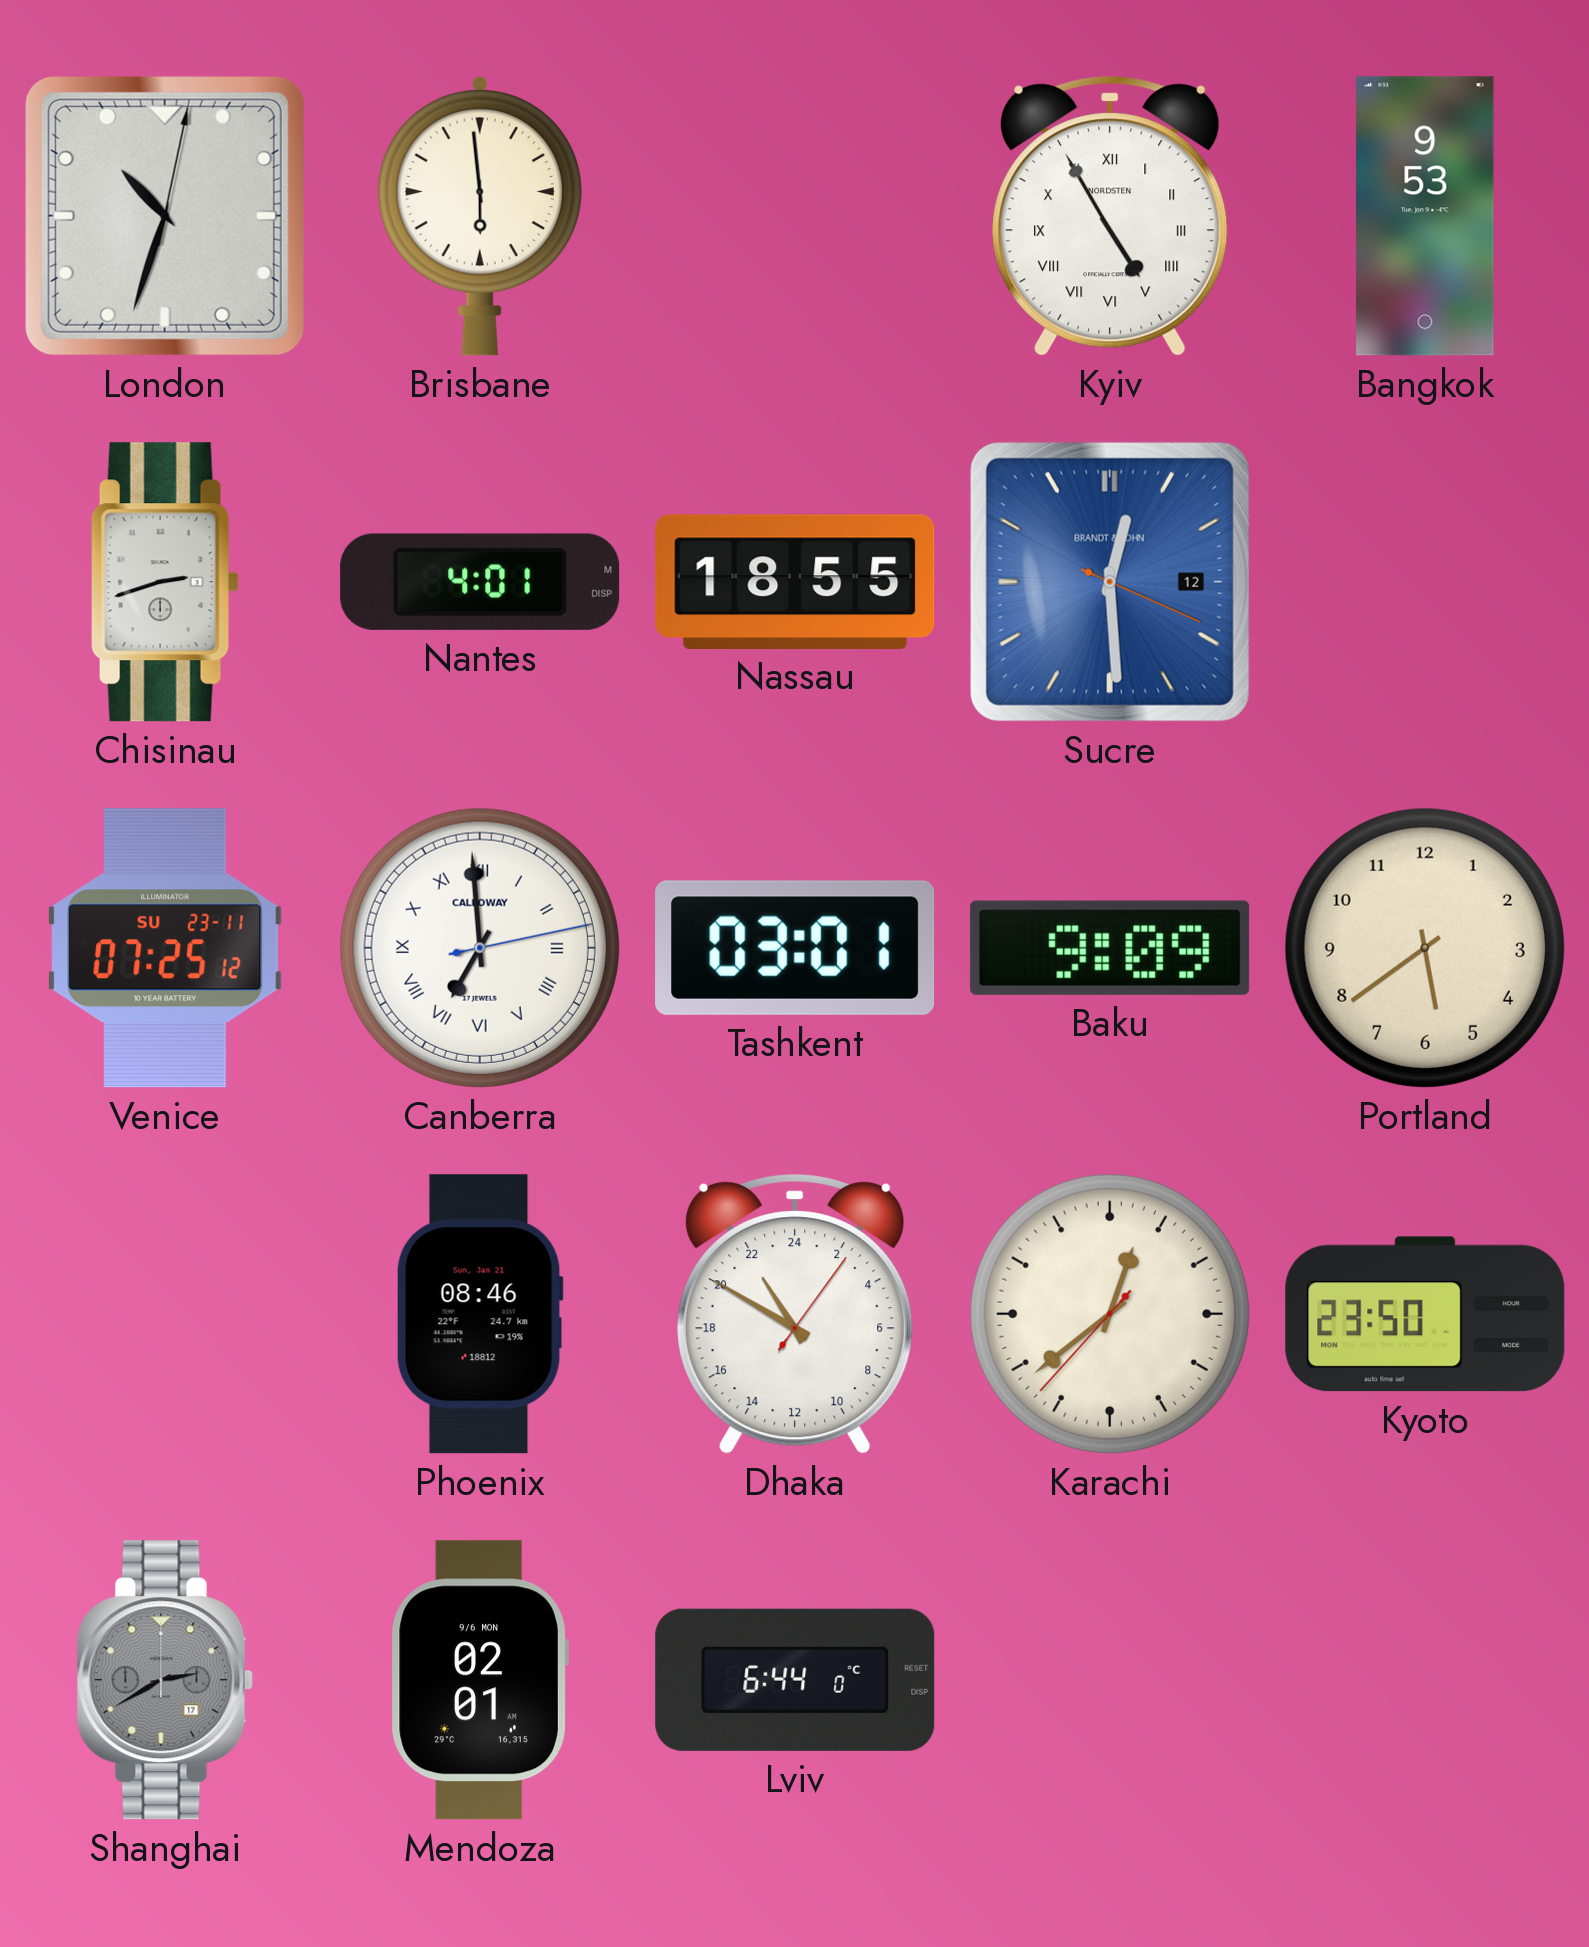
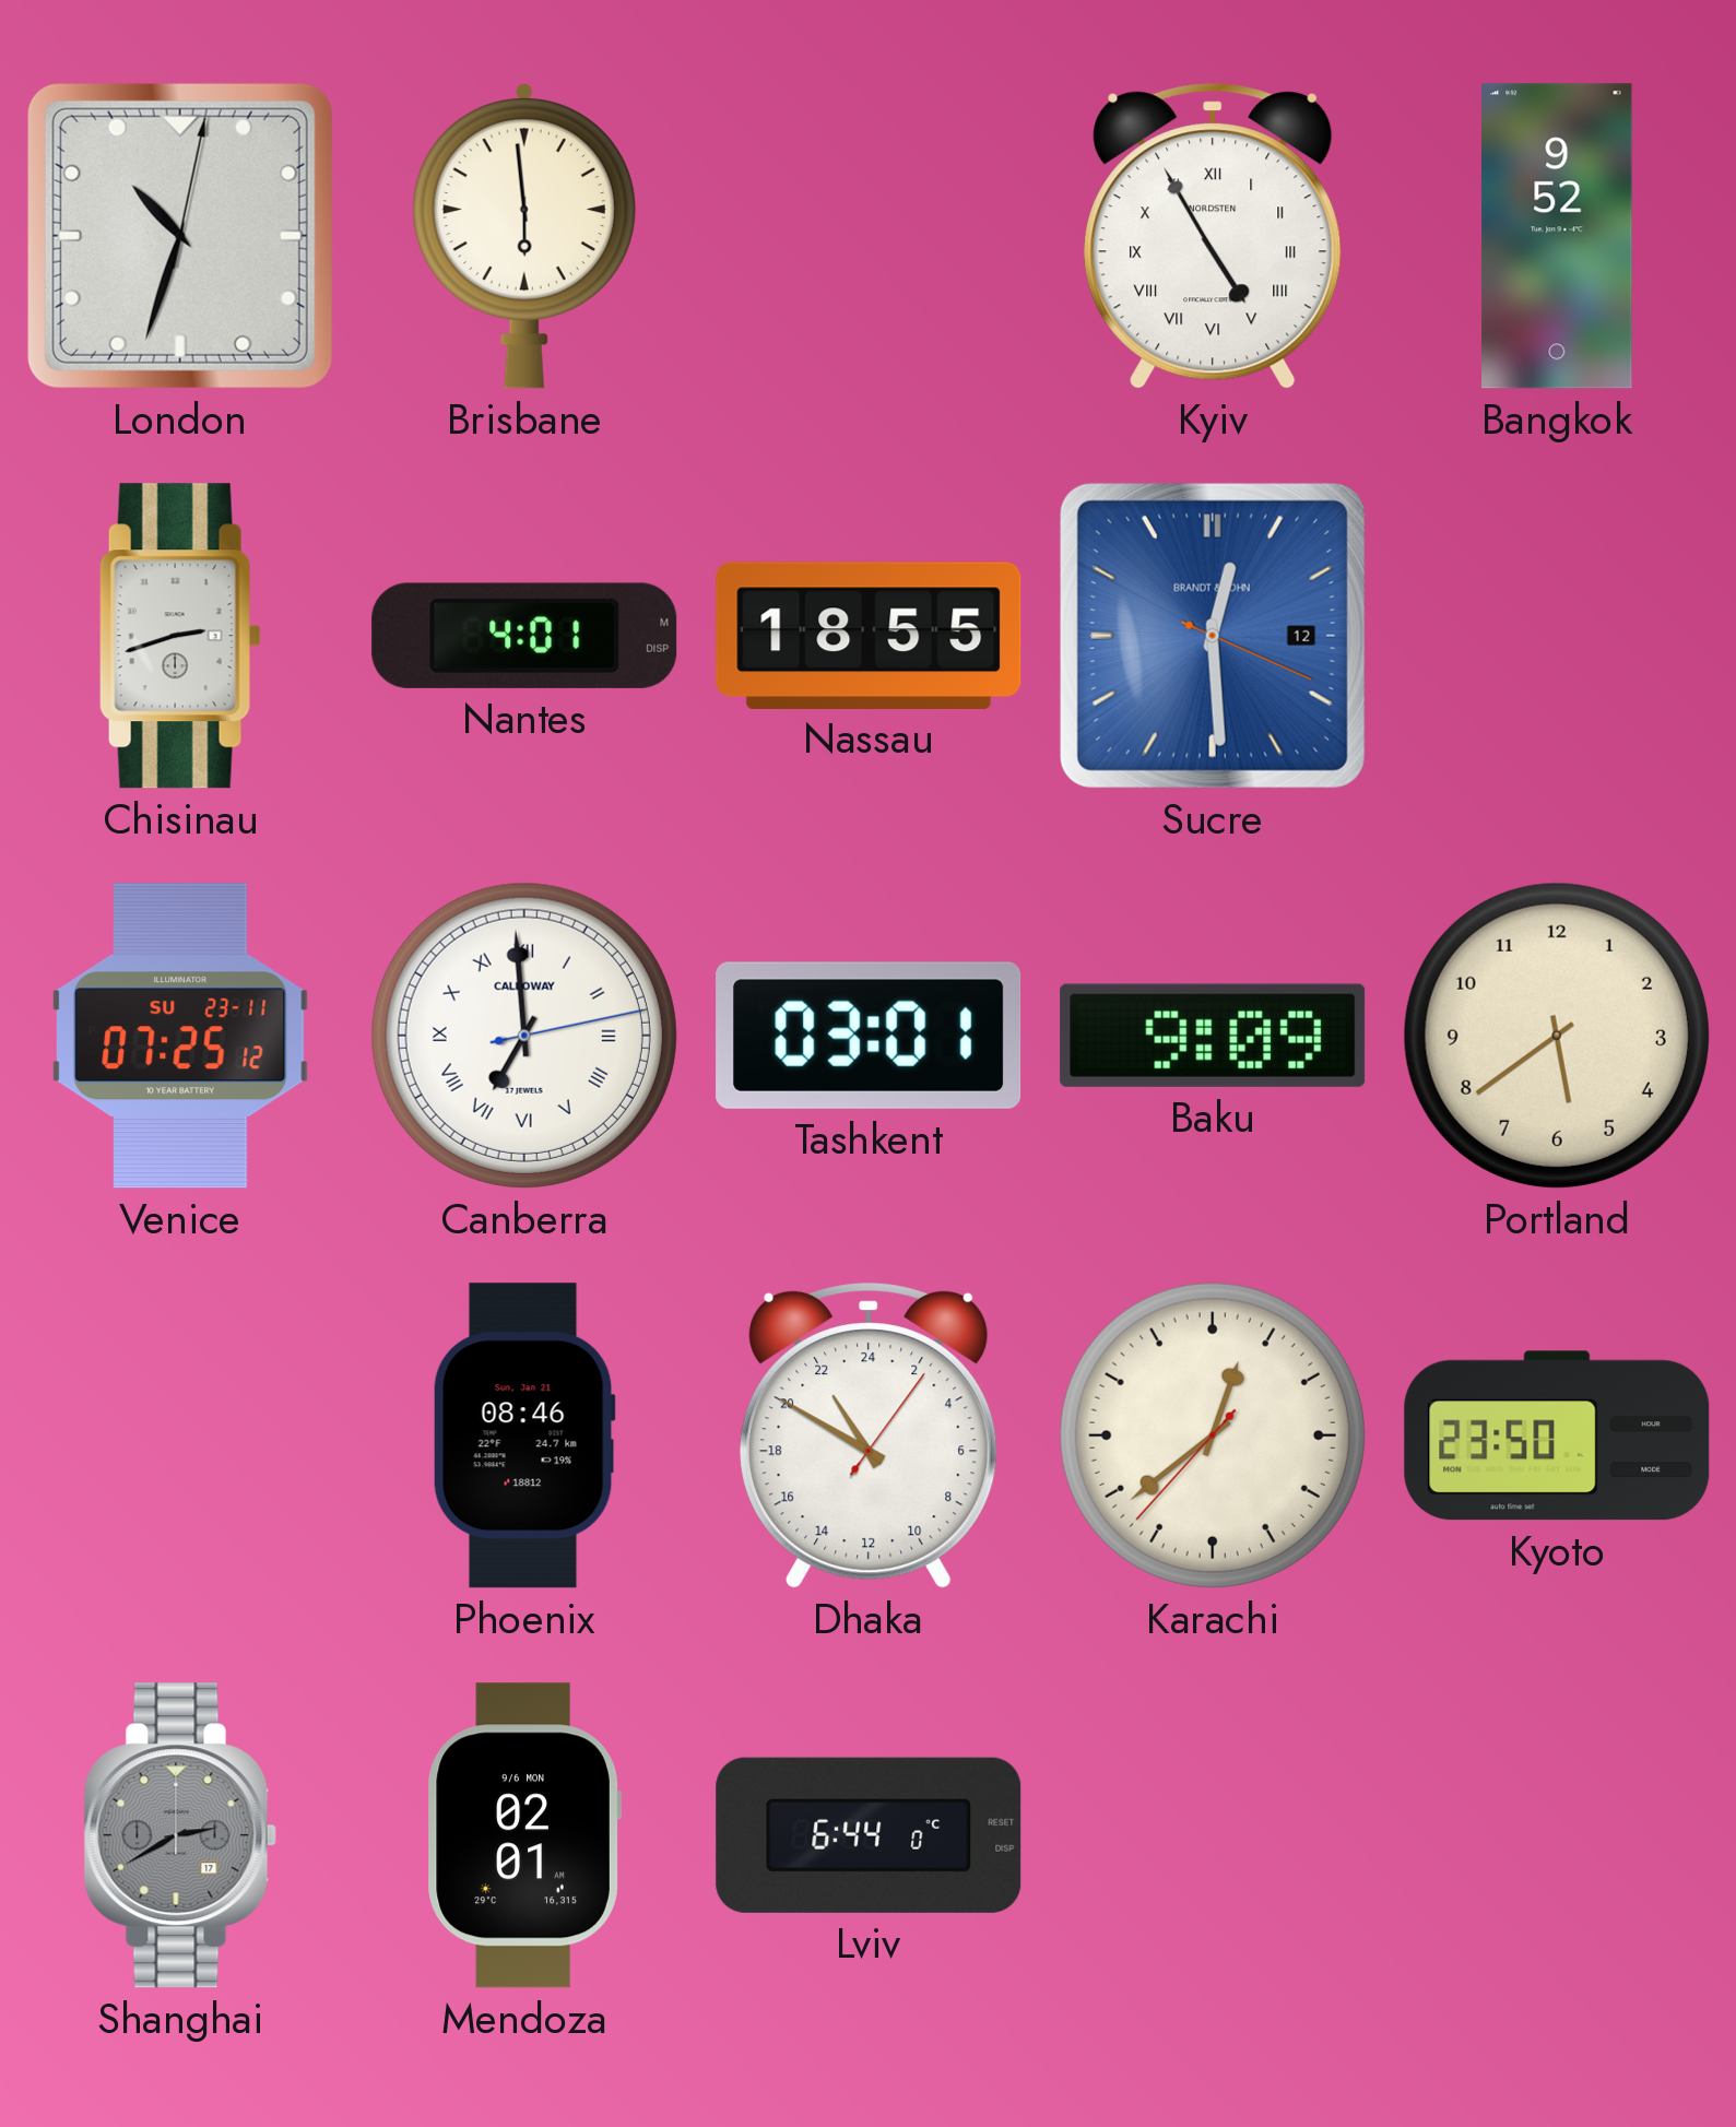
Bangkok: 9:53 -> 9:52
